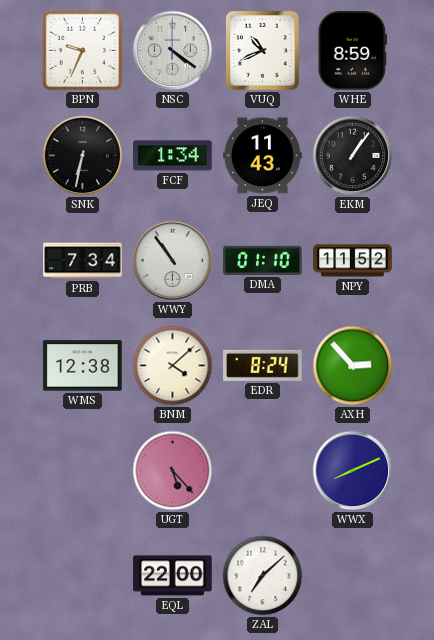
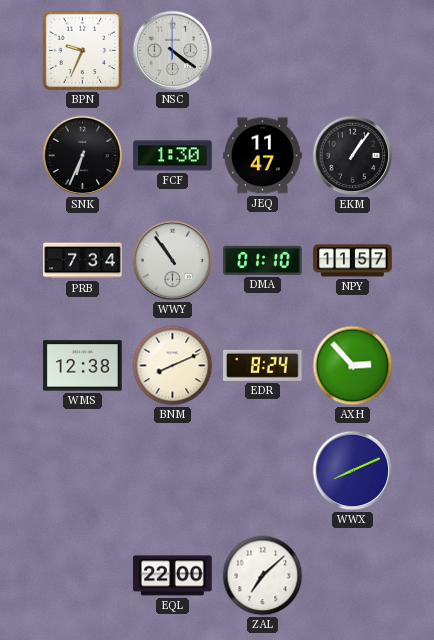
VUQ: 10:41 -> none
WHE: 8:59 -> none
SNK: 6:32 -> 6:34
FCF: 1:34 -> 1:30
JEQ: 11:43 -> 11:47
NPY: 11:52 -> 11:57
BNM: 4:08 -> 8:11
UGT: 5:23 -> none
